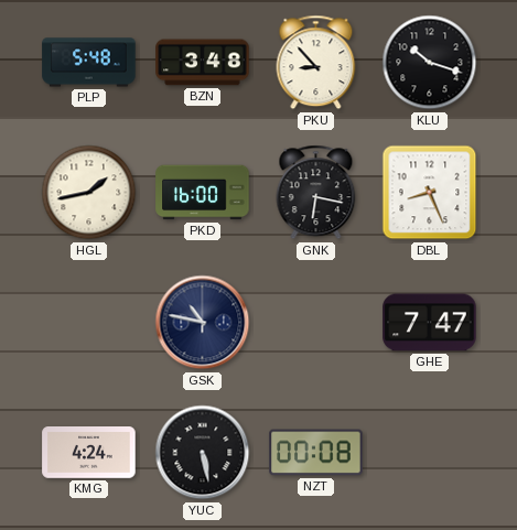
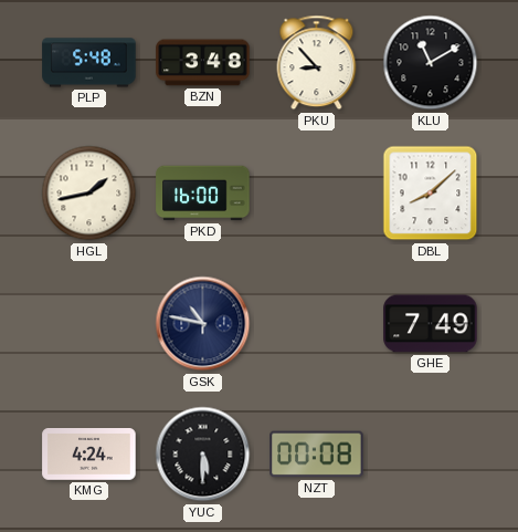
KLU: 10:18 -> 11:10
GNK: 6:17 -> none
DBL: 8:26 -> 8:08
GHE: 7:47 -> 7:49
YUC: 5:28 -> 5:30
